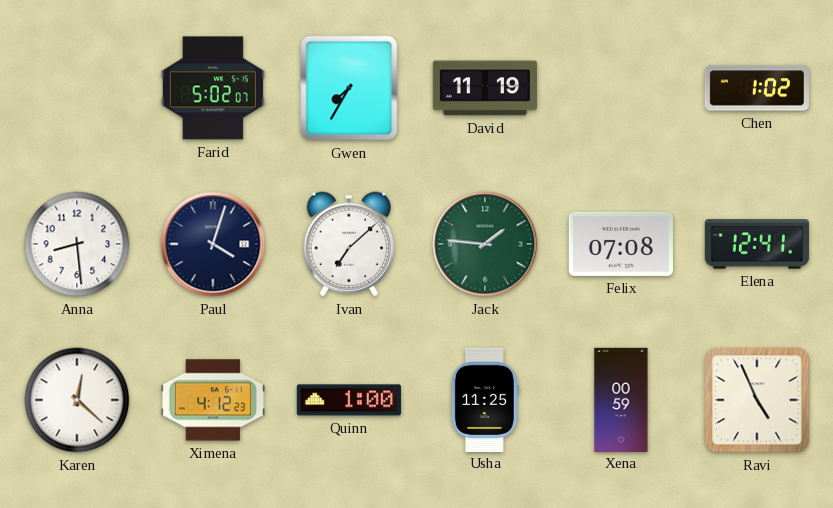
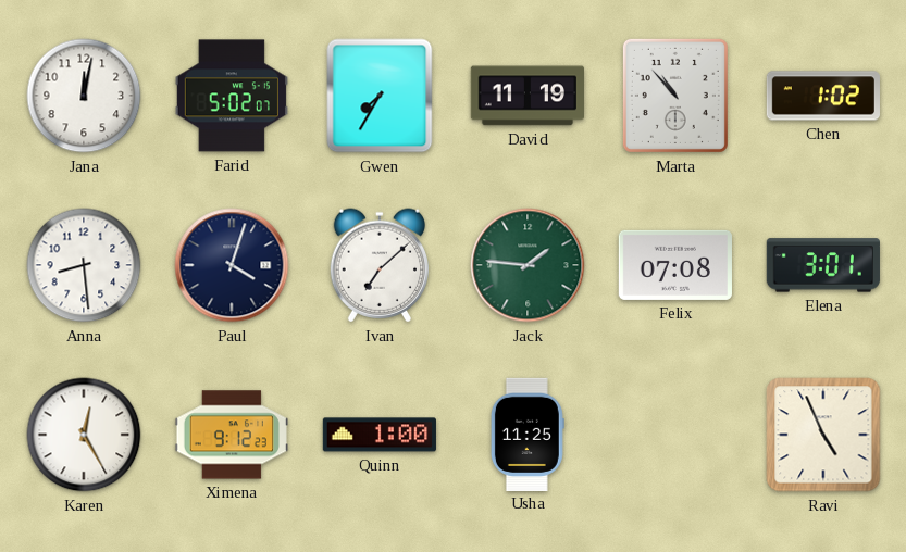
Jana: none -> 12:02
Marta: none -> 10:53
Elena: 12:41 -> 3:01
Karen: 12:22 -> 12:25
Ximena: 4:12 -> 9:12
Xena: 00:59 -> none
